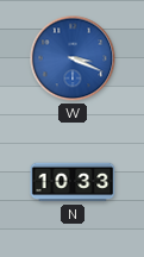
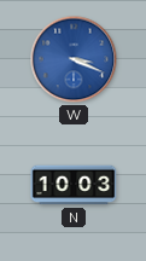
N: 10:33 -> 10:03
